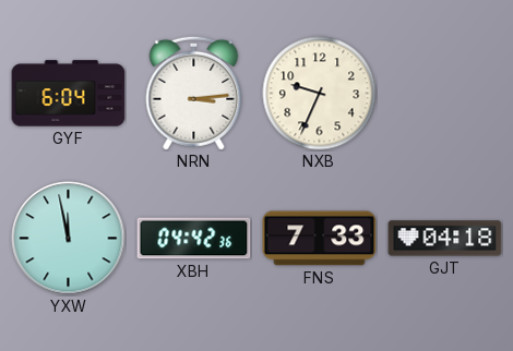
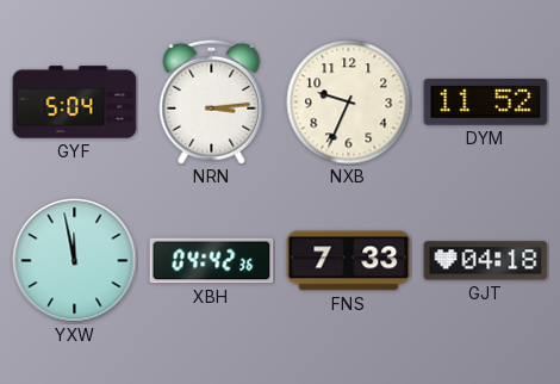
GYF: 6:04 -> 5:04
DYM: none -> 11:52
